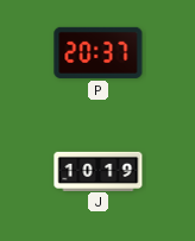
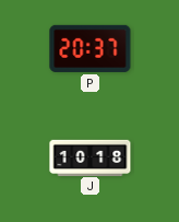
J: 10:19 -> 10:18
